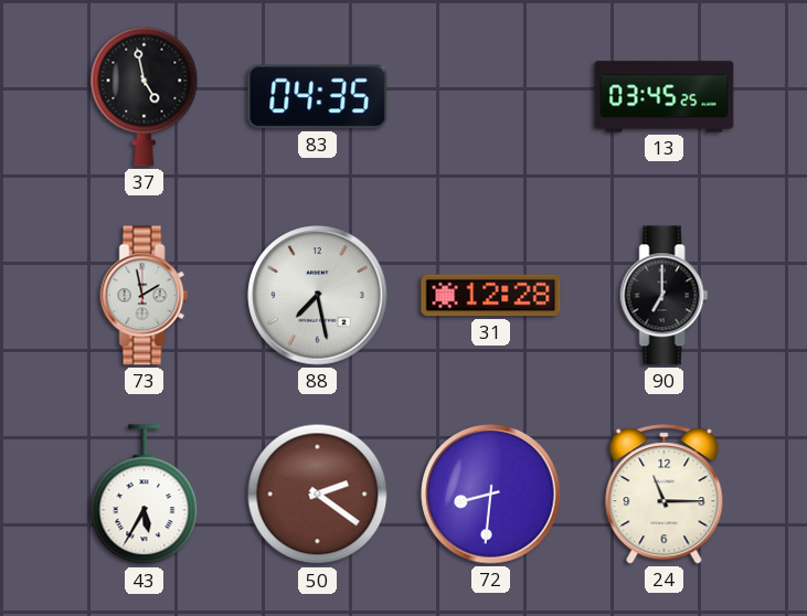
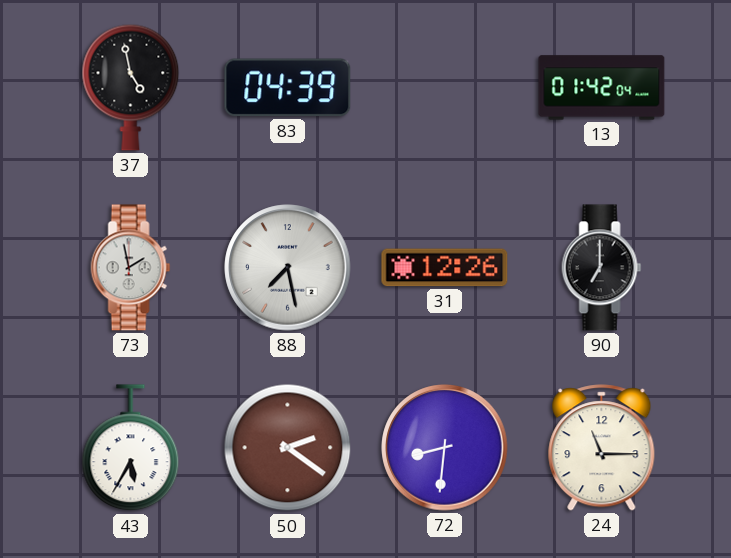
83: 04:35 -> 04:39
13: 03:45 -> 01:42
31: 12:28 -> 12:26
